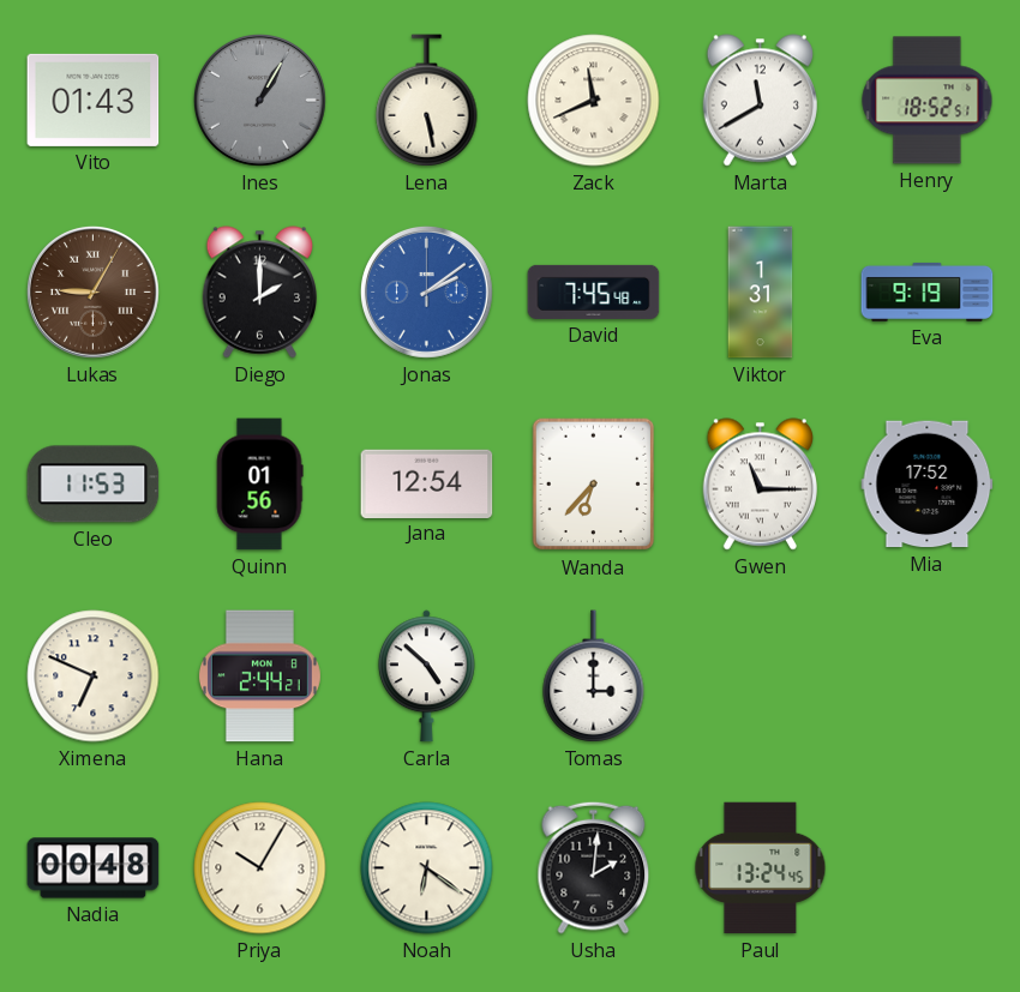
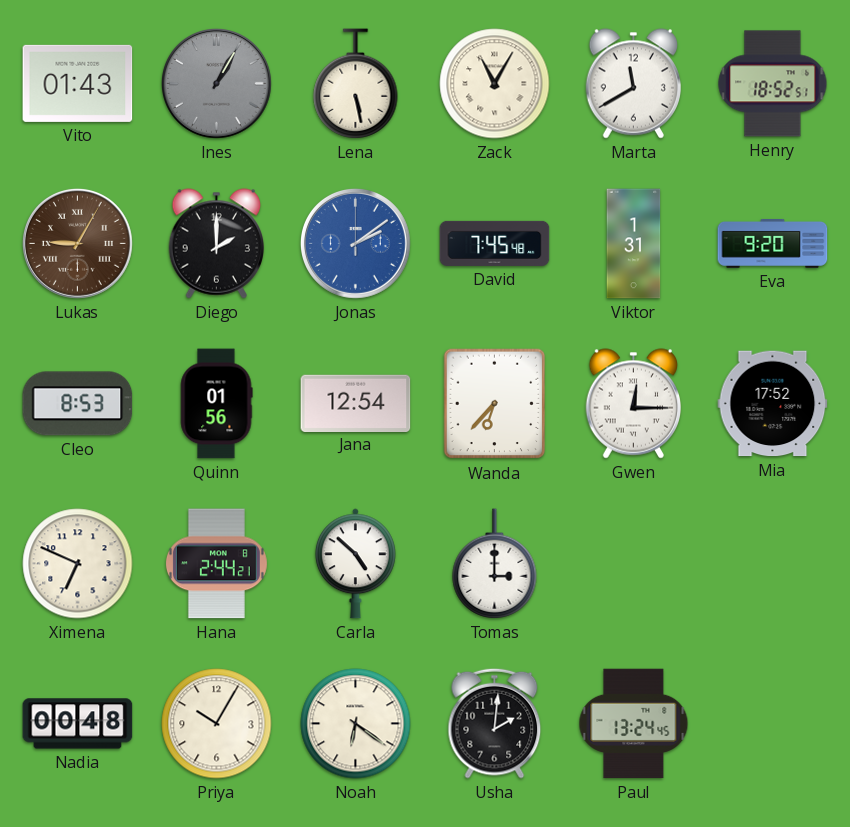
Zack: 11:41 -> 11:05
Eva: 9:19 -> 9:20
Cleo: 11:53 -> 8:53
Gwen: 11:15 -> 12:15
